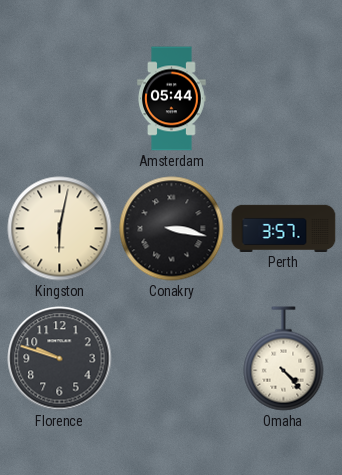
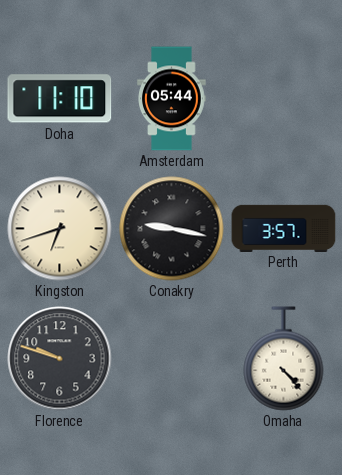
Doha: none -> 11:10
Kingston: 6:02 -> 6:42
Conakry: 3:17 -> 9:17
